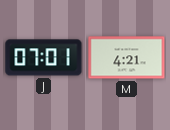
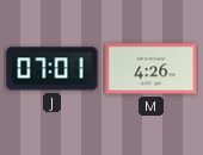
M: 4:21 -> 4:26
